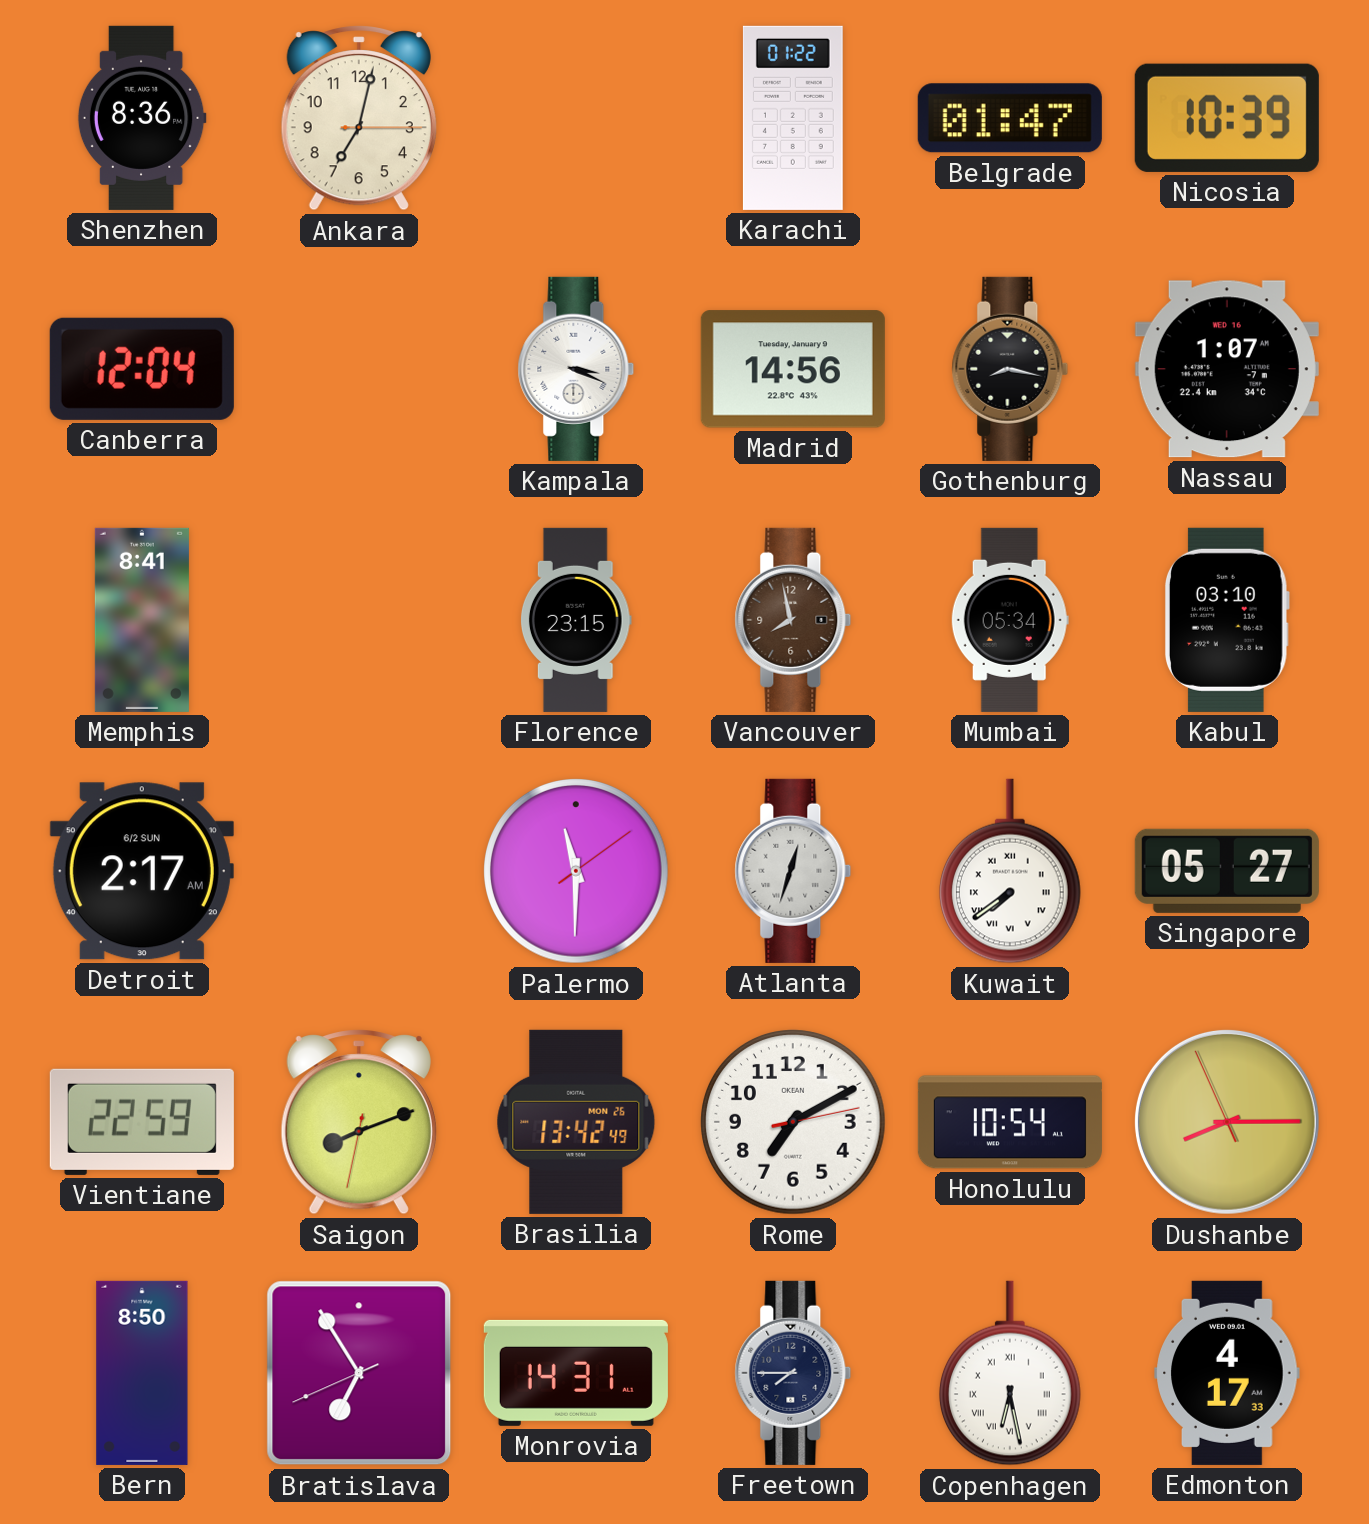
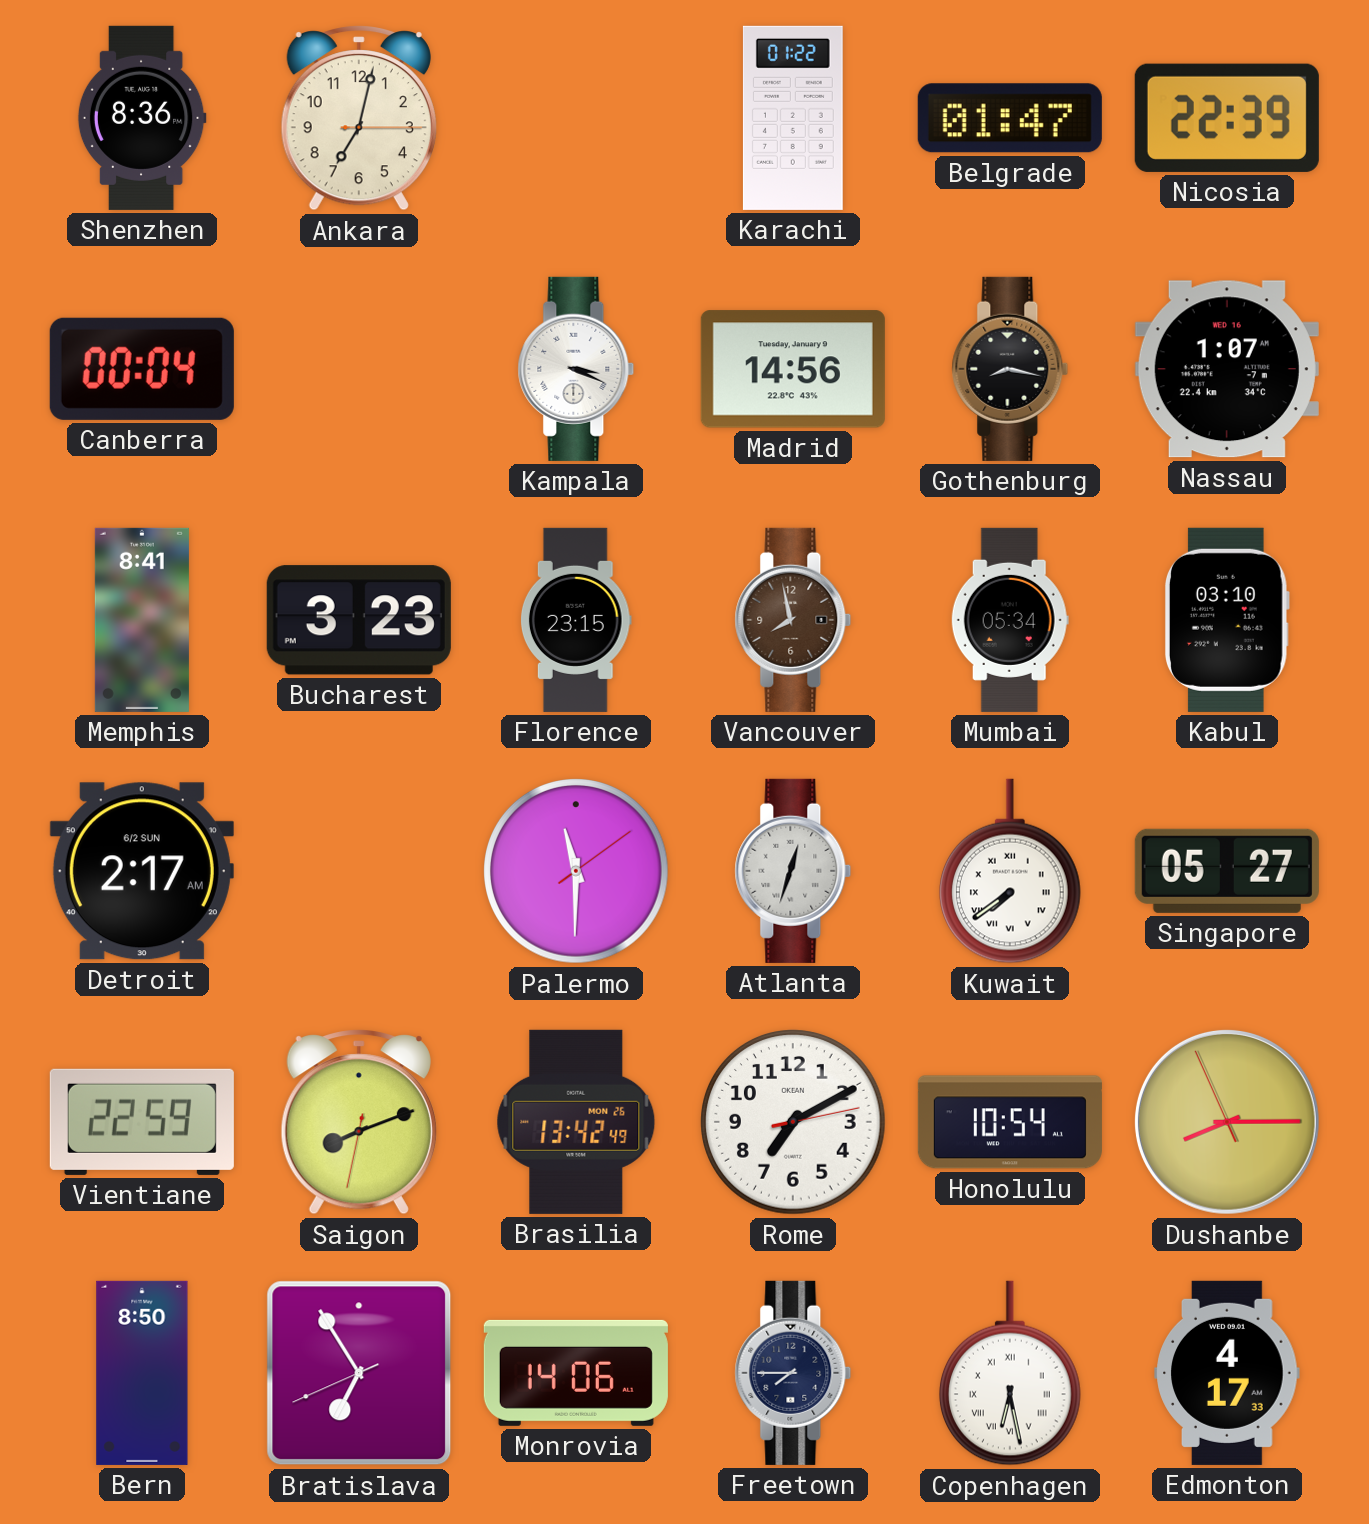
Nicosia: 10:39 -> 22:39
Canberra: 12:04 -> 00:04
Bucharest: none -> 3:23
Monrovia: 14:31 -> 14:06
